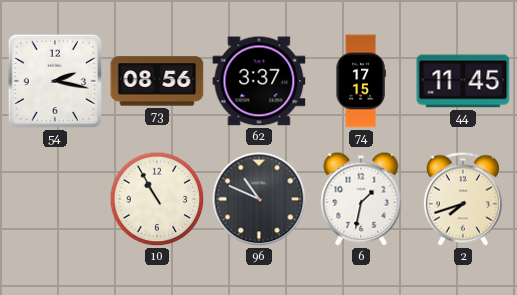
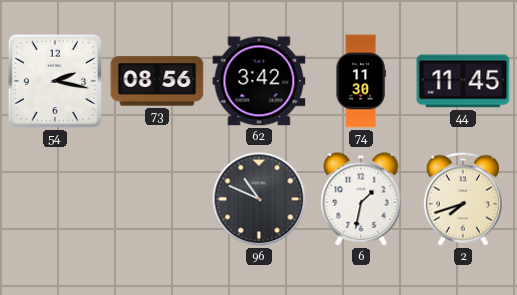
62: 3:37 -> 3:42
74: 17:15 -> 11:30
10: 10:55 -> none
